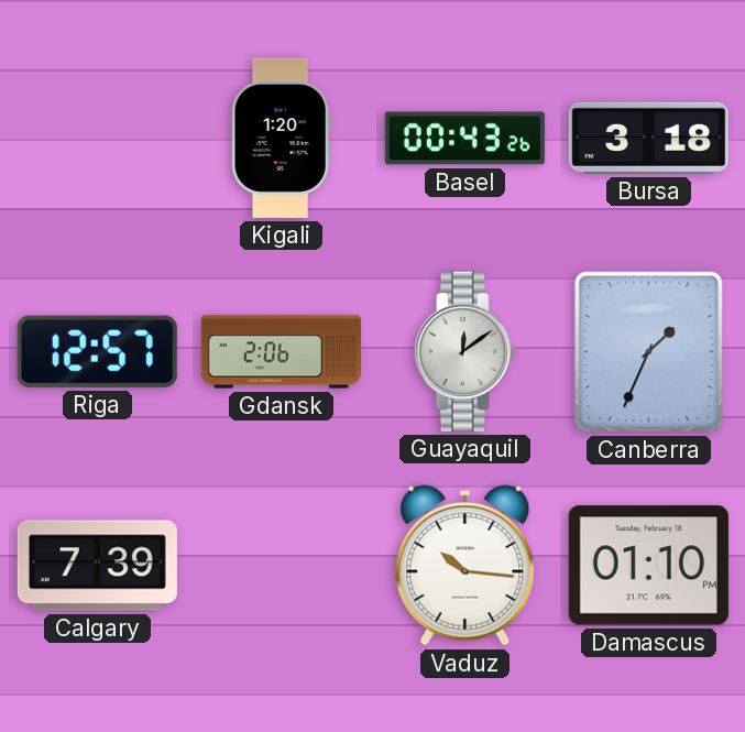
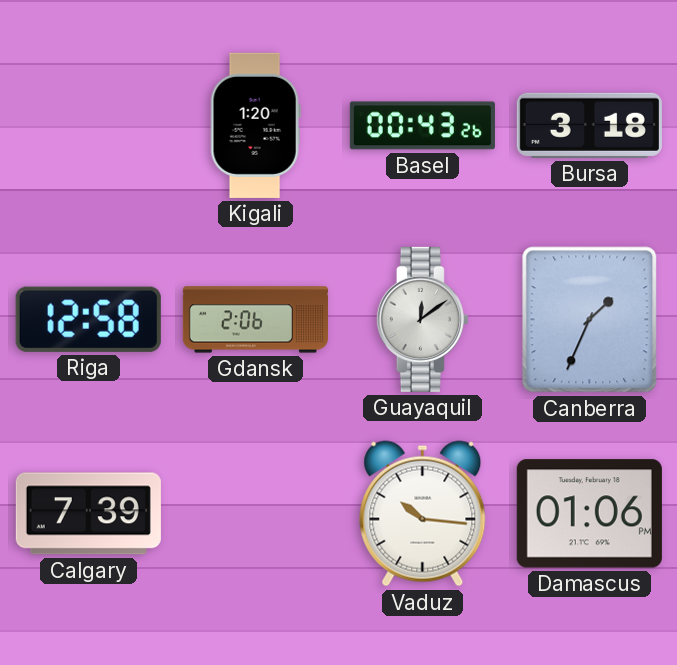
Riga: 12:57 -> 12:58
Damascus: 01:10 -> 01:06
